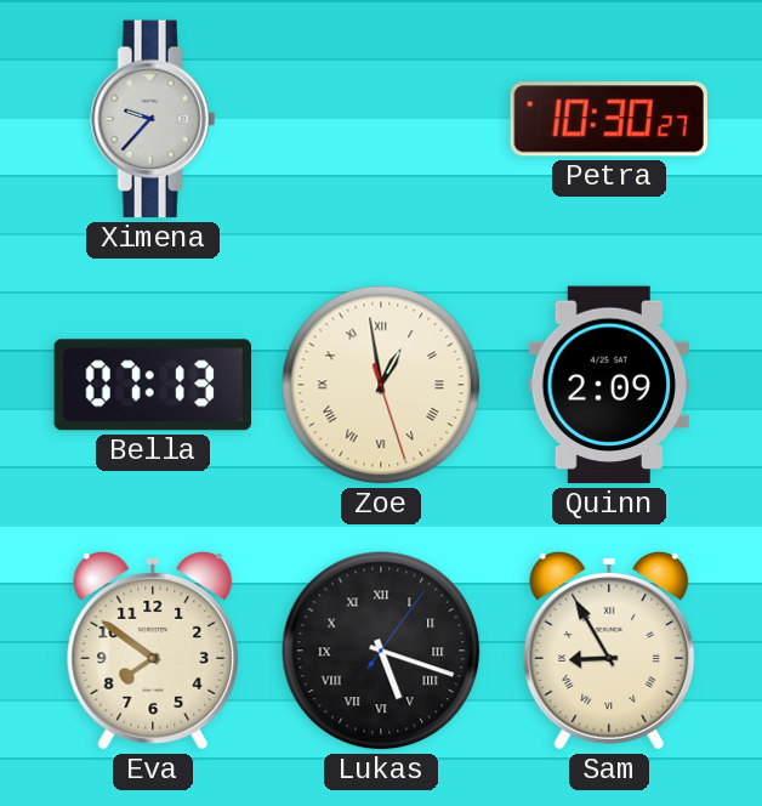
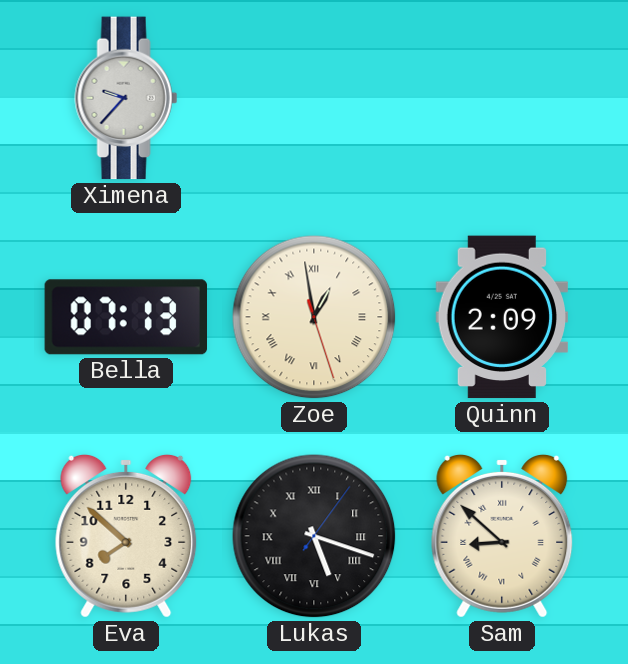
Petra: 10:30 -> none
Eva: 7:51 -> 7:52
Sam: 8:55 -> 8:52
